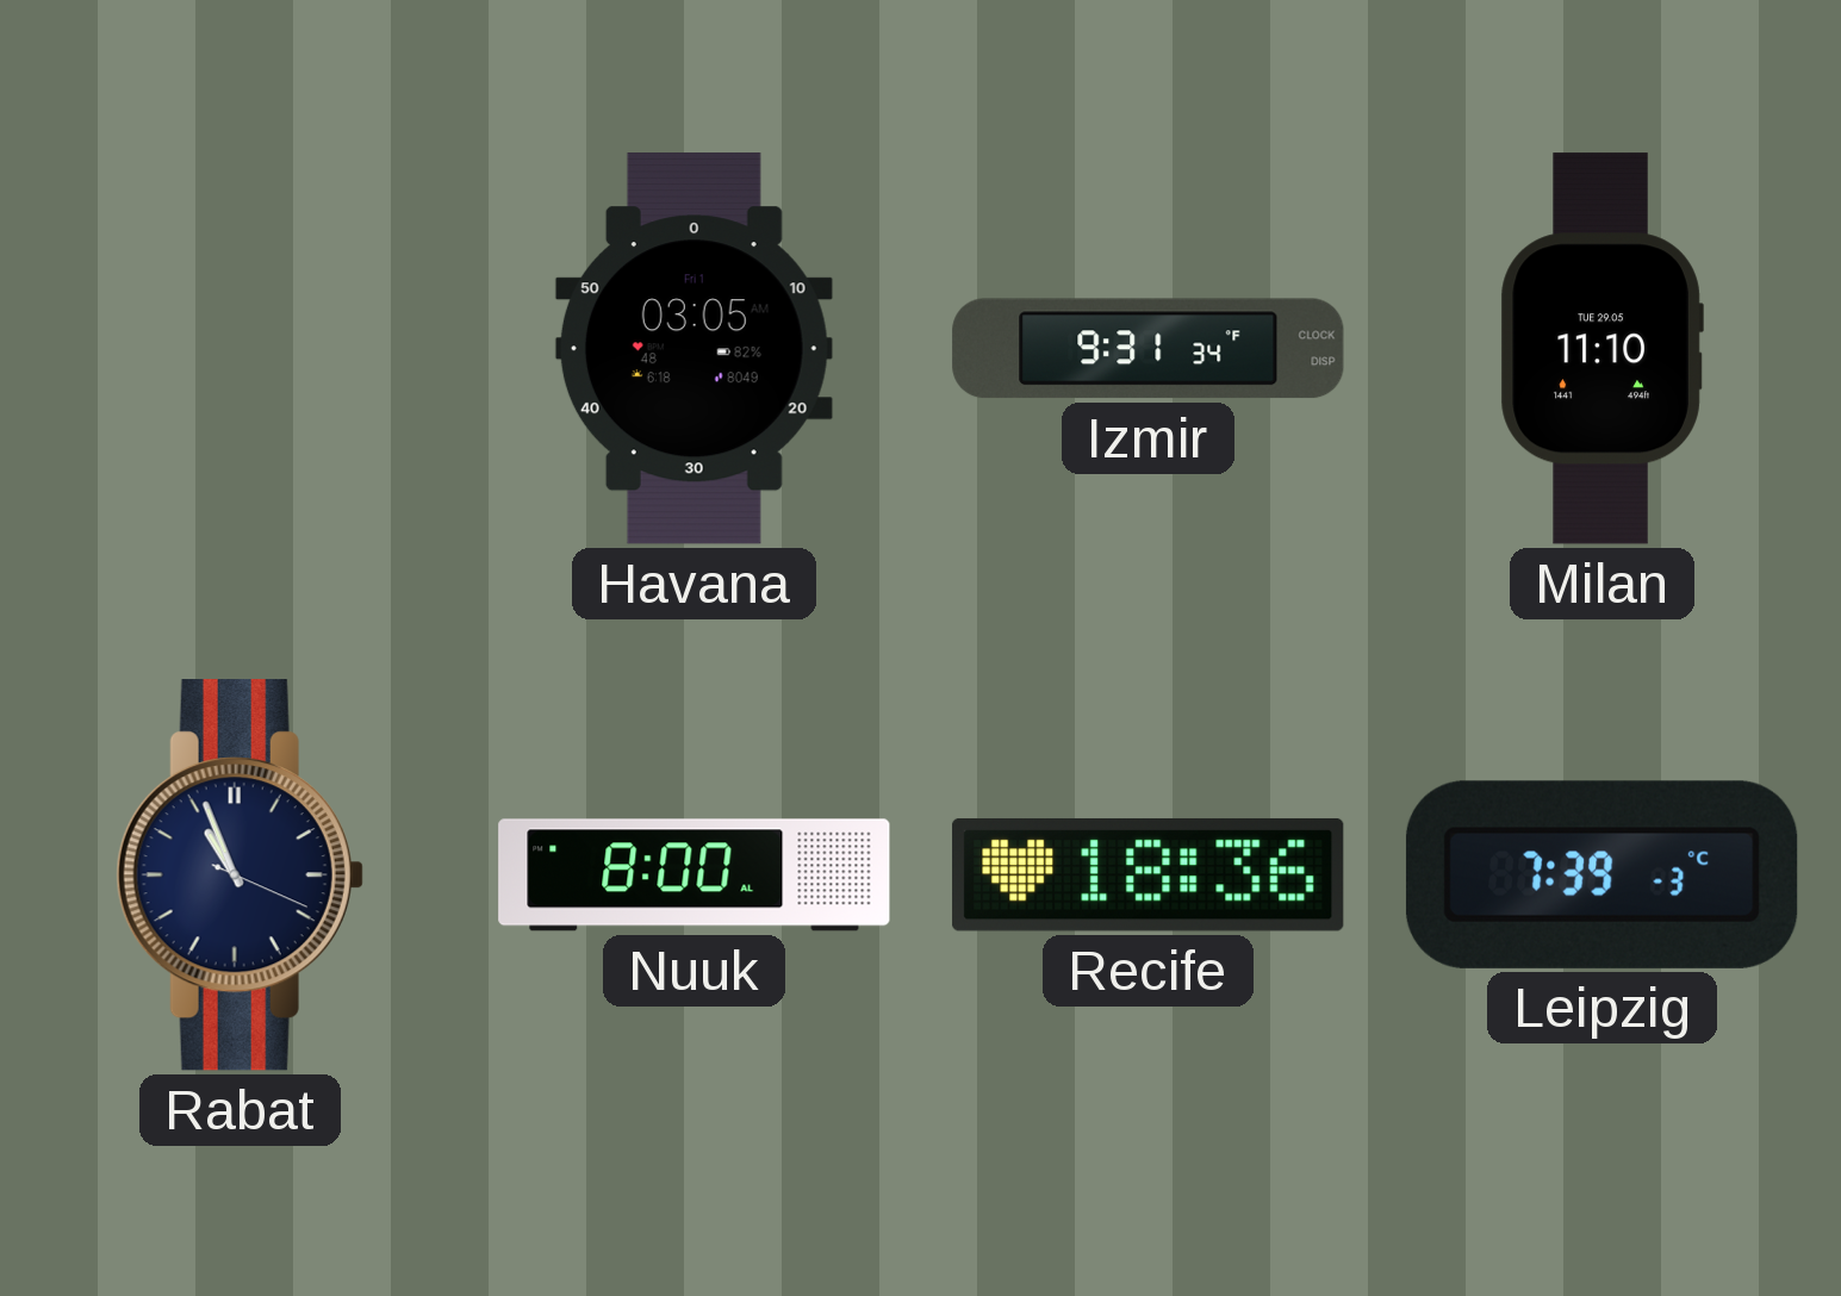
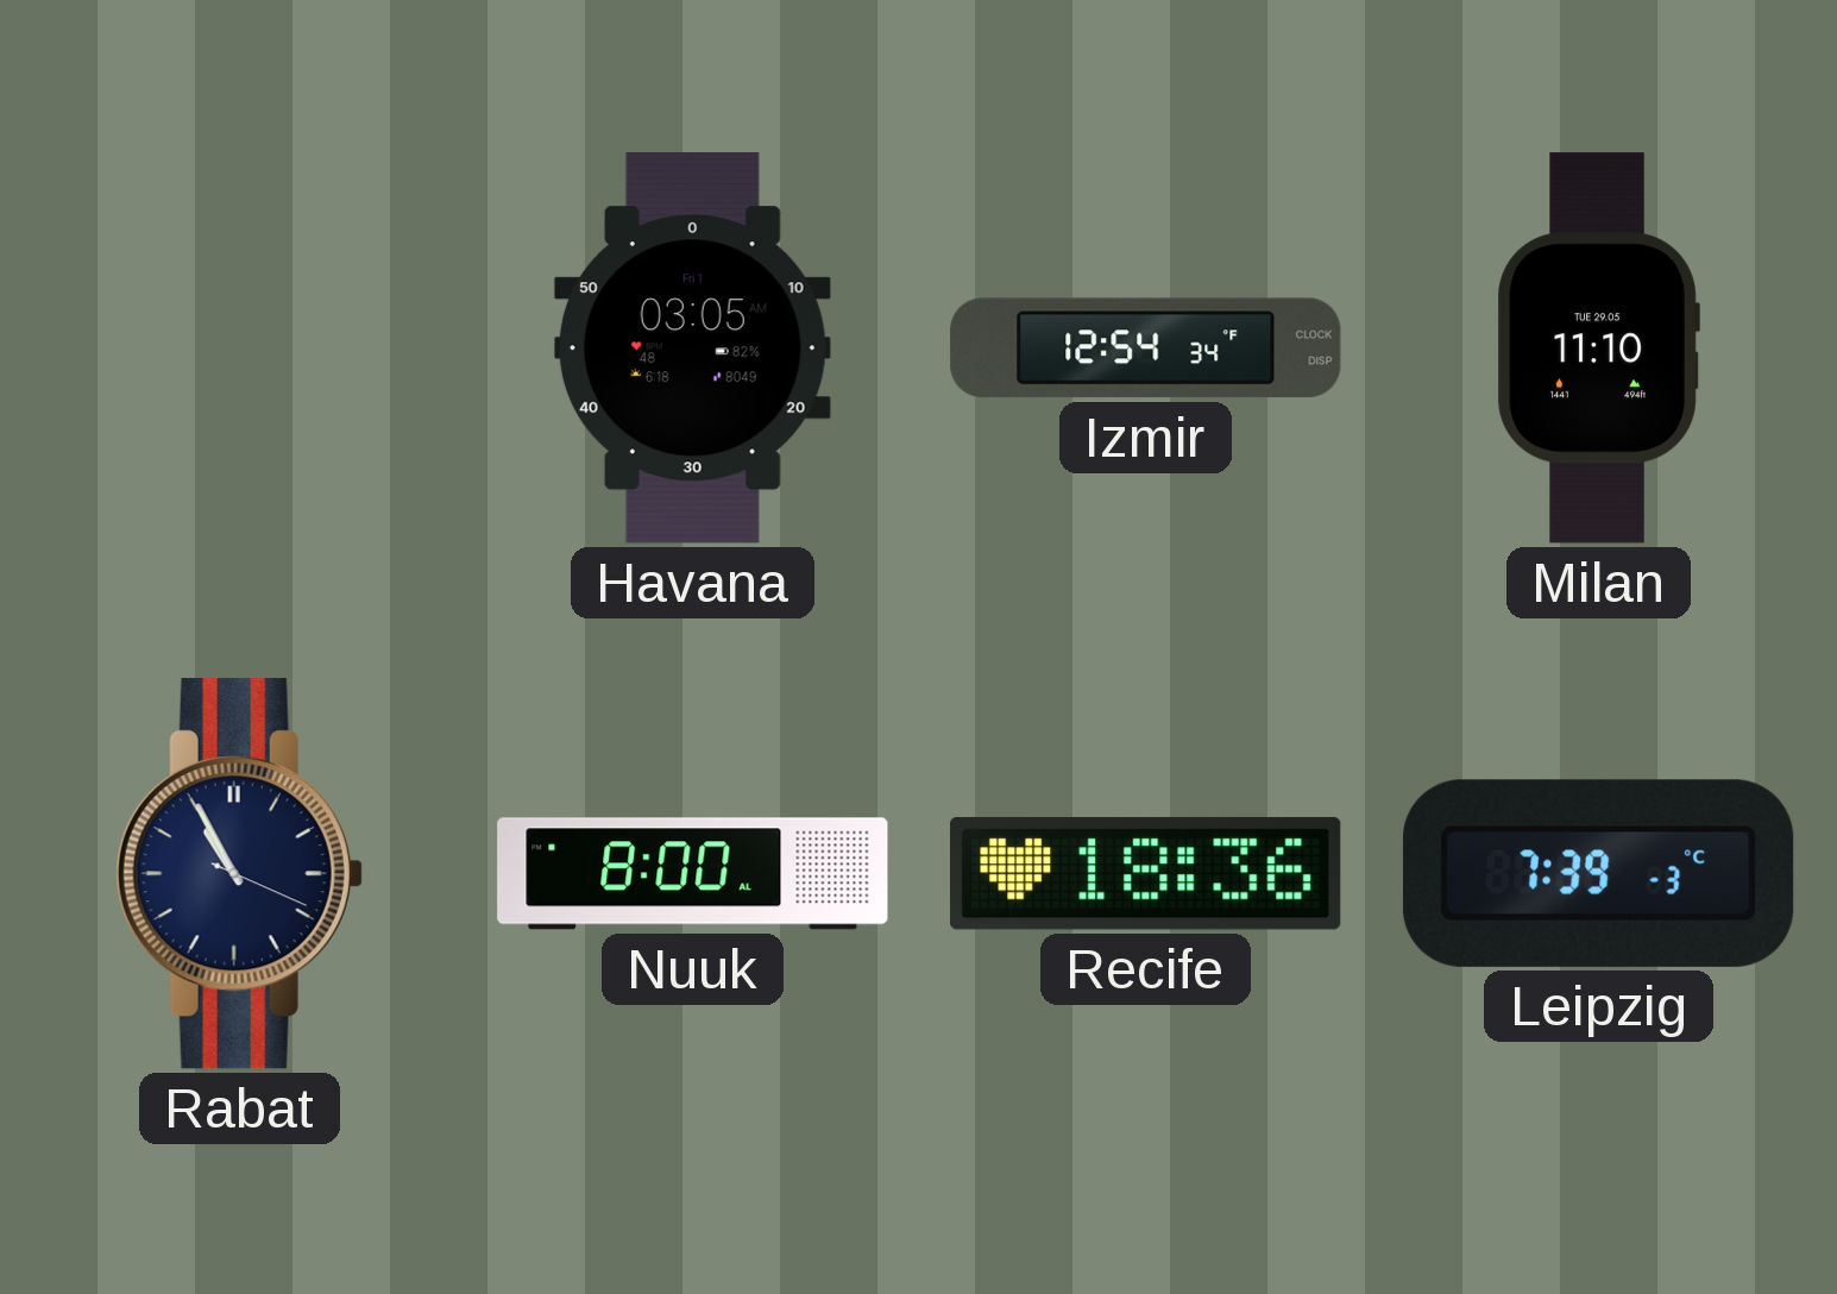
Izmir: 9:31 -> 12:54
Rabat: 10:56 -> 10:55
